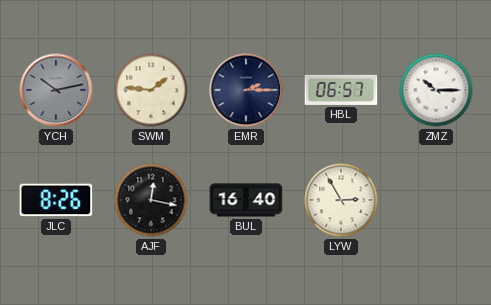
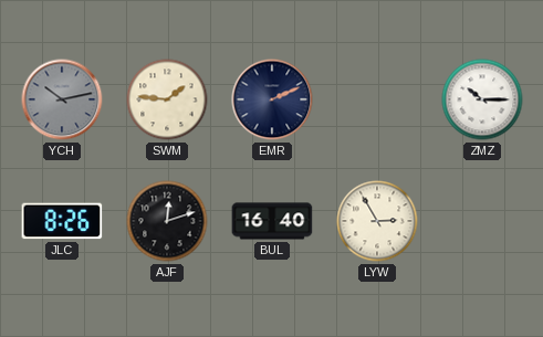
EMR: 2:15 -> 2:11
HBL: 06:57 -> none
AJF: 12:17 -> 12:12
